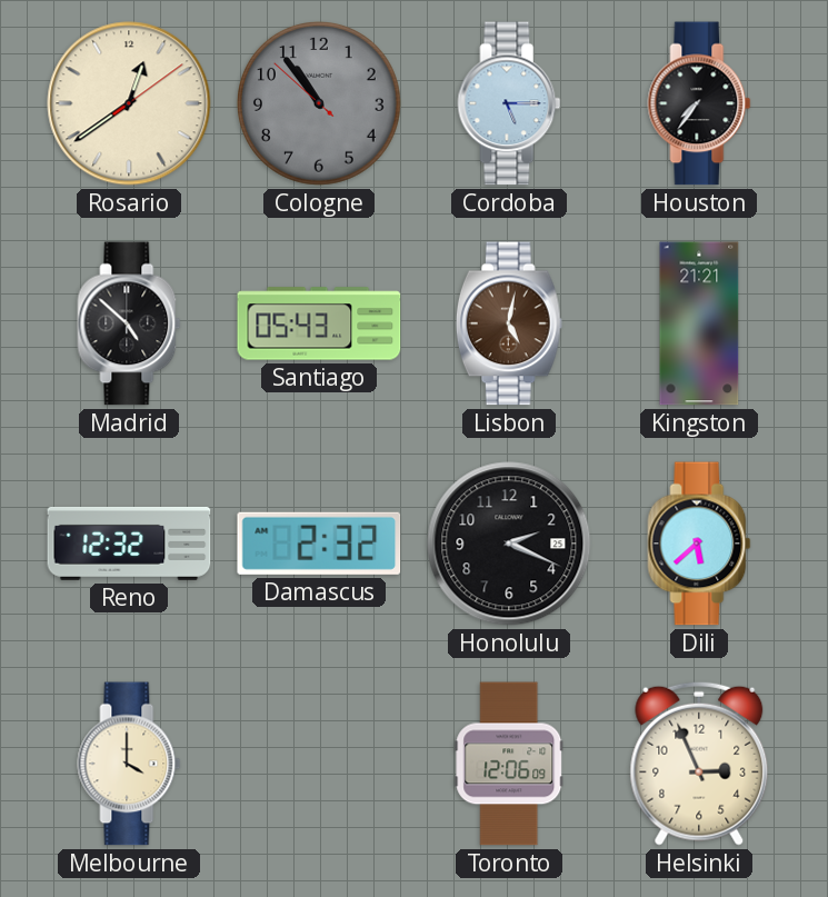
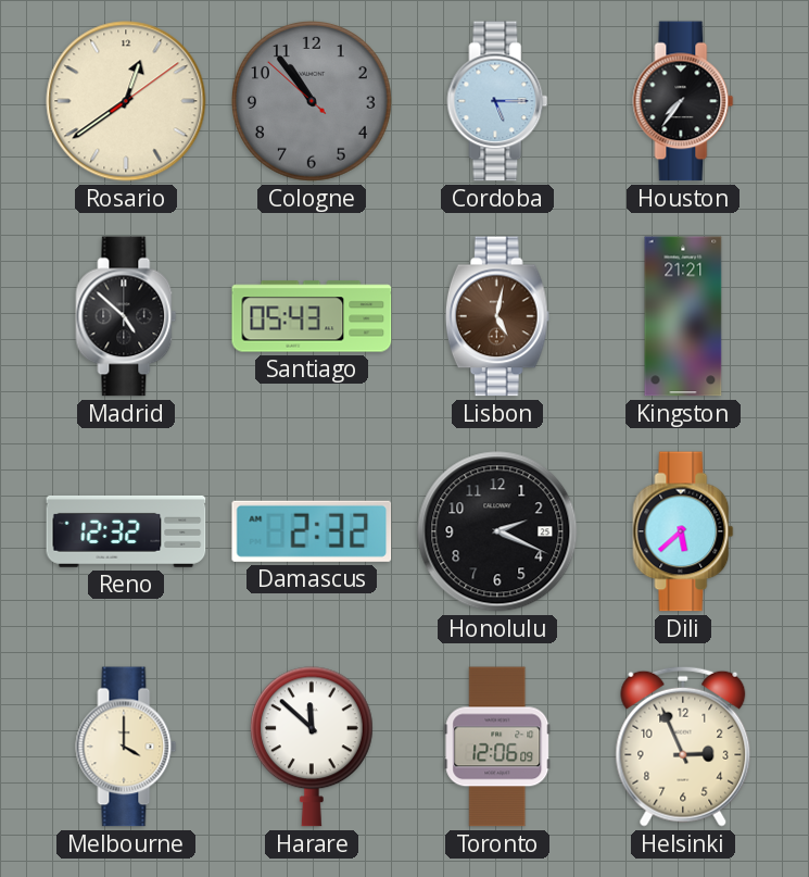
Harare: none -> 11:52
